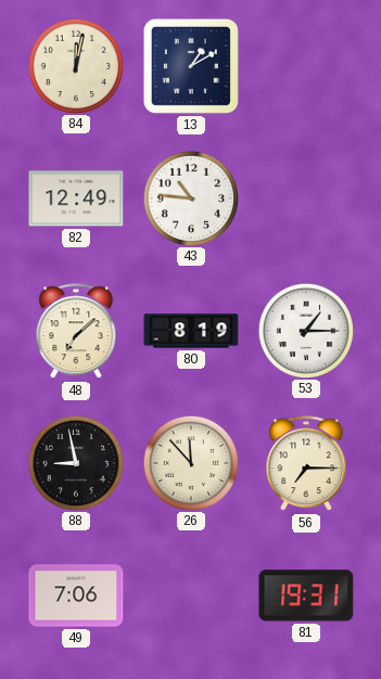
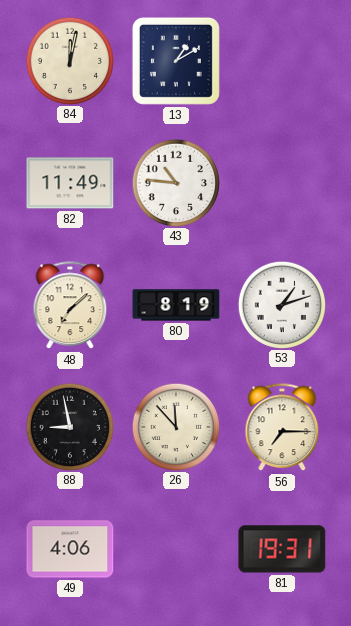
82: 12:49 -> 11:49
53: 1:15 -> 1:12
49: 7:06 -> 4:06
